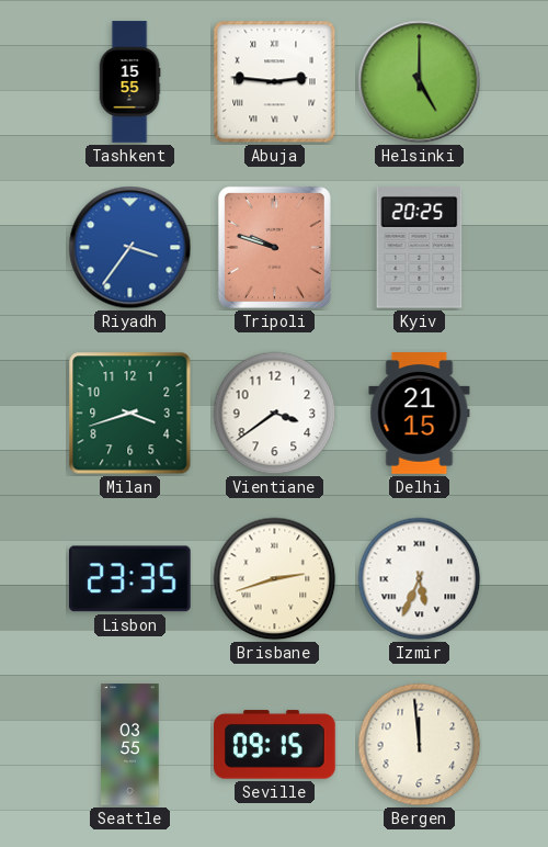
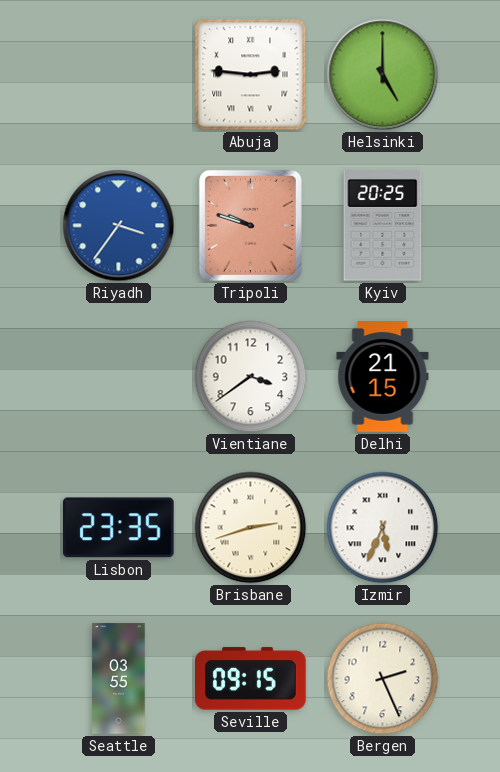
Tashkent: 15:55 -> none
Milan: 3:42 -> none
Bergen: 11:59 -> 2:26
